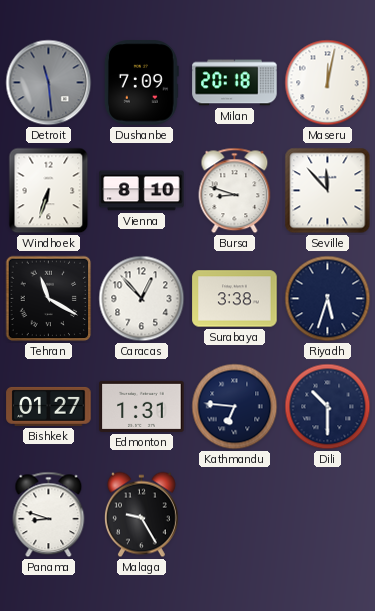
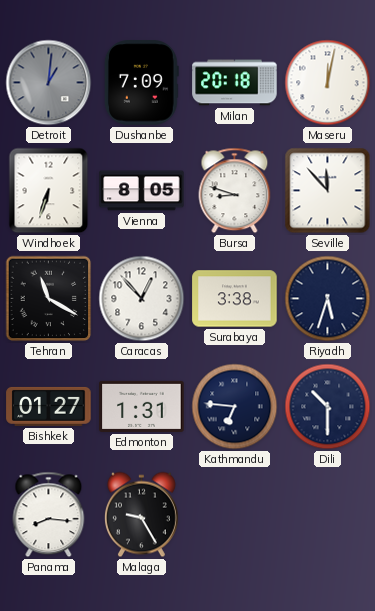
Detroit: 11:29 -> 1:01
Vienna: 8:10 -> 8:05
Panama: 8:48 -> 8:16
